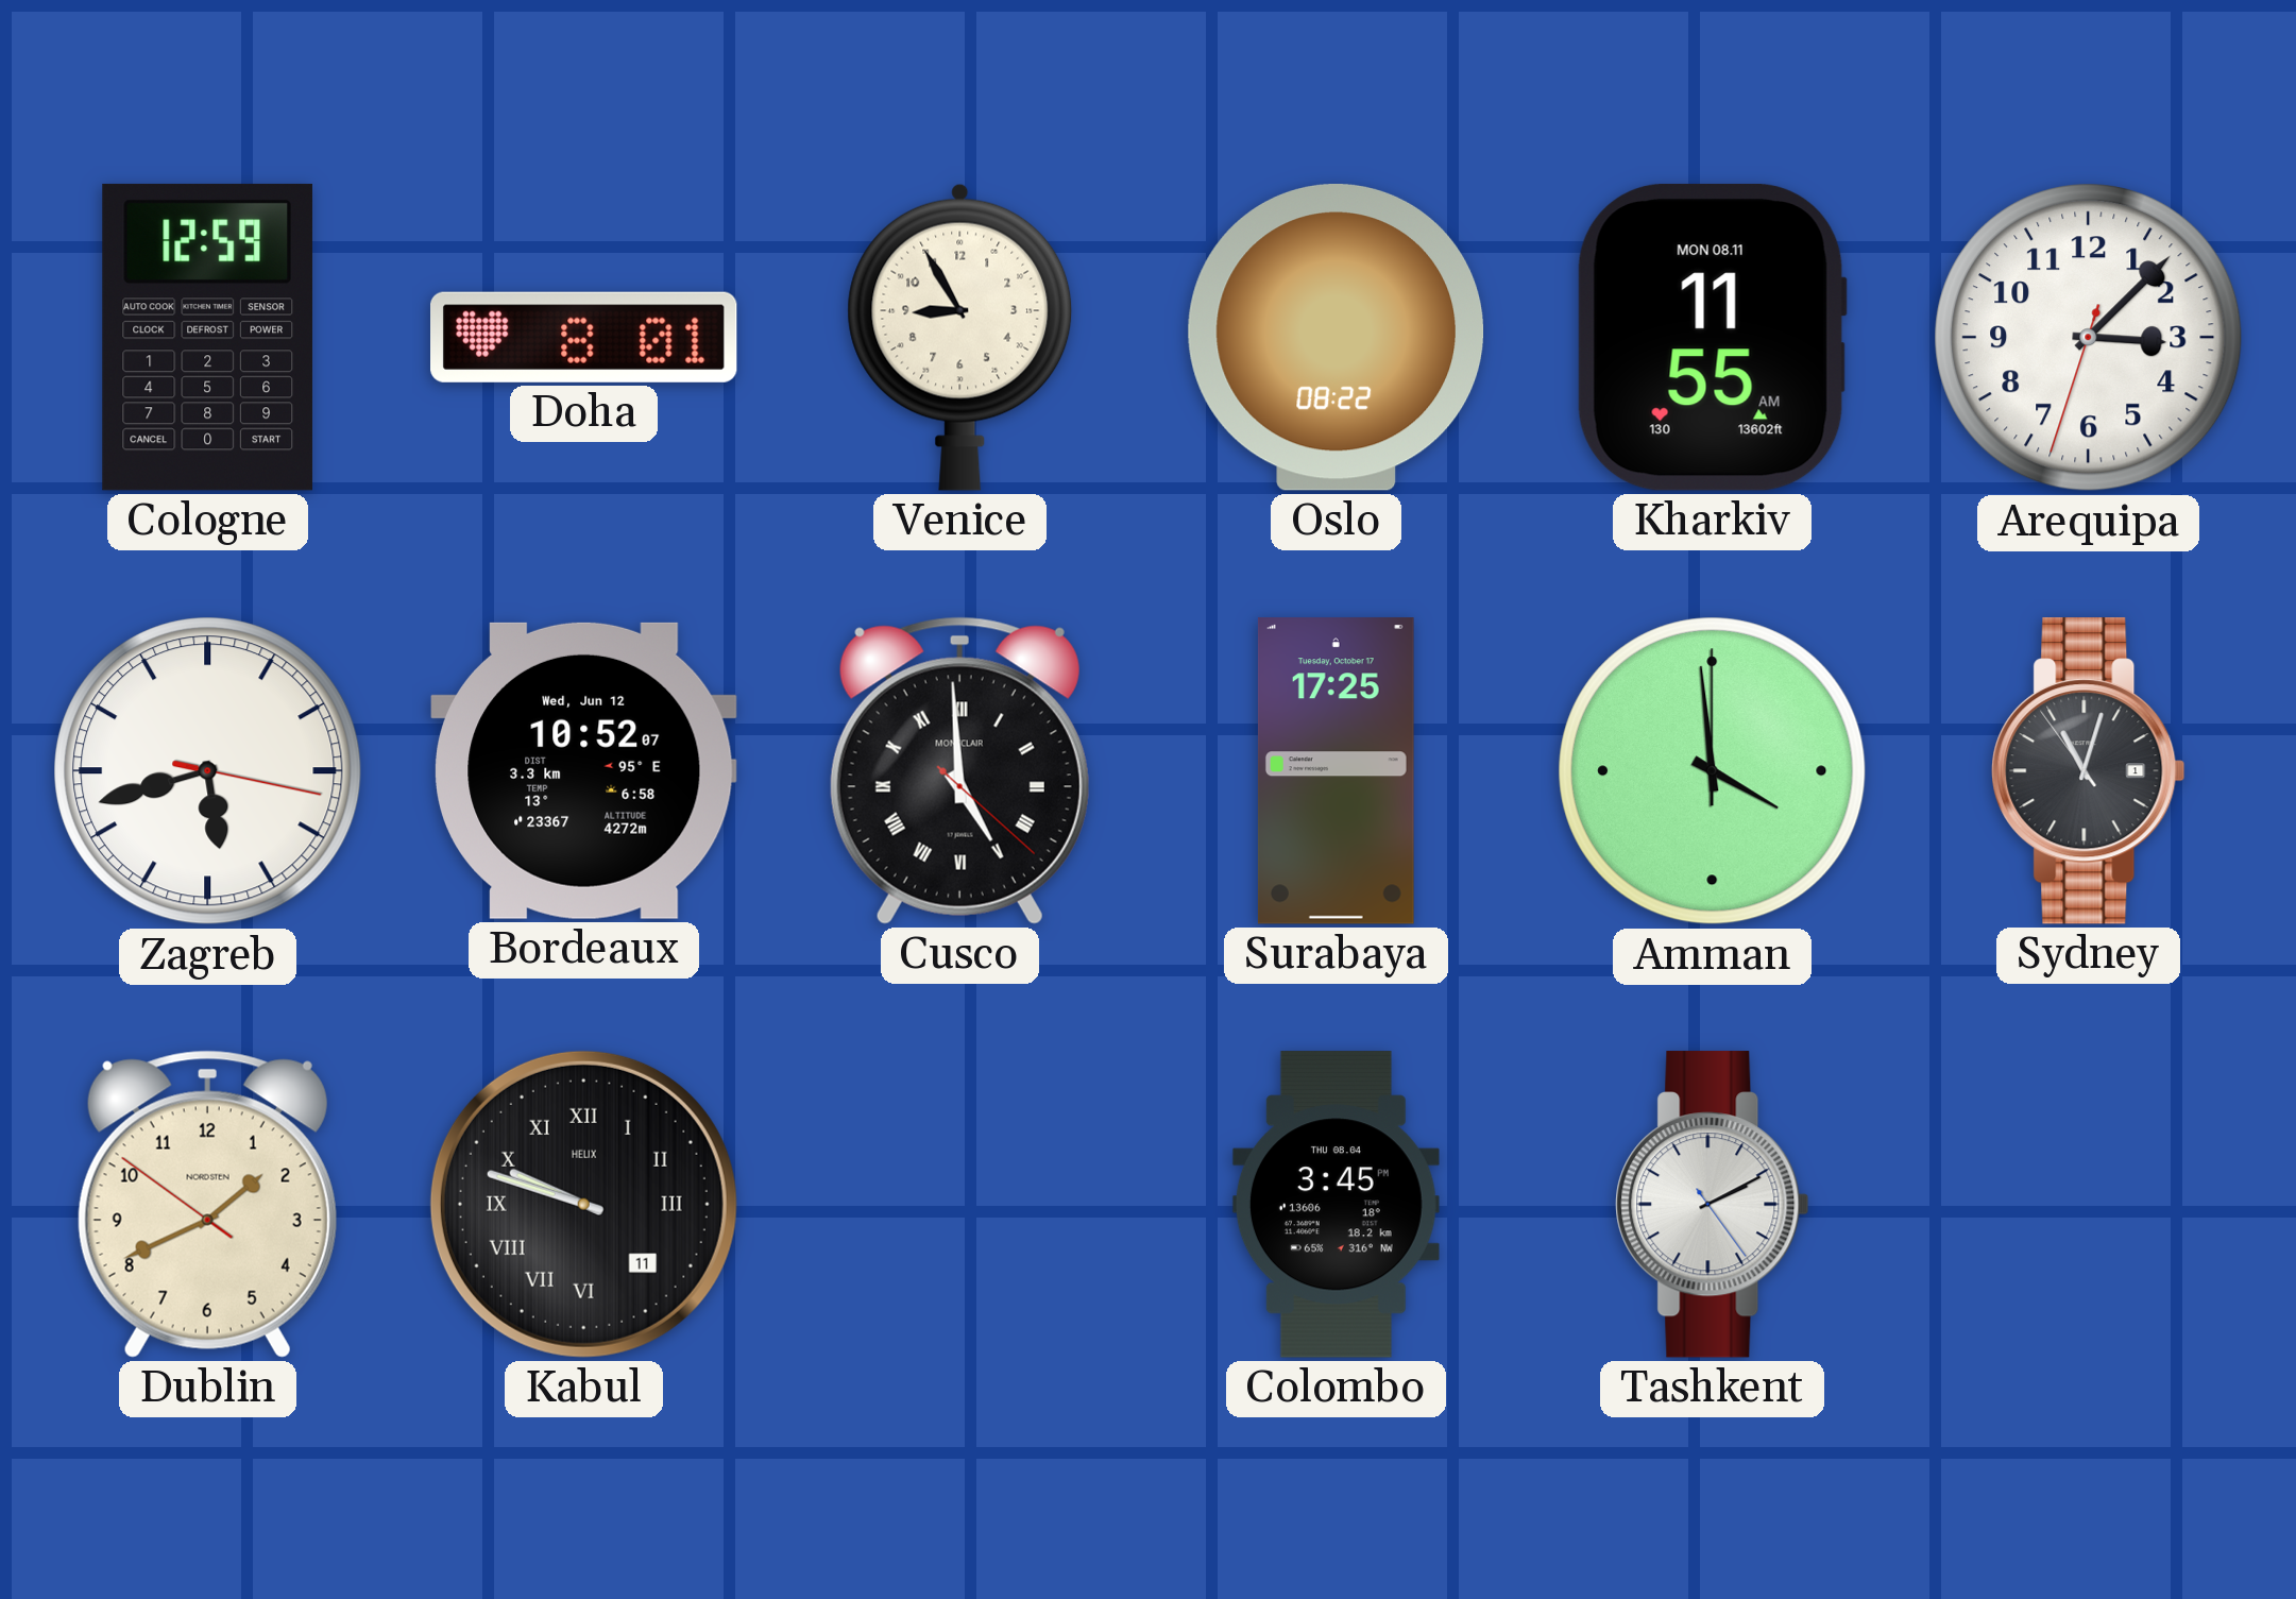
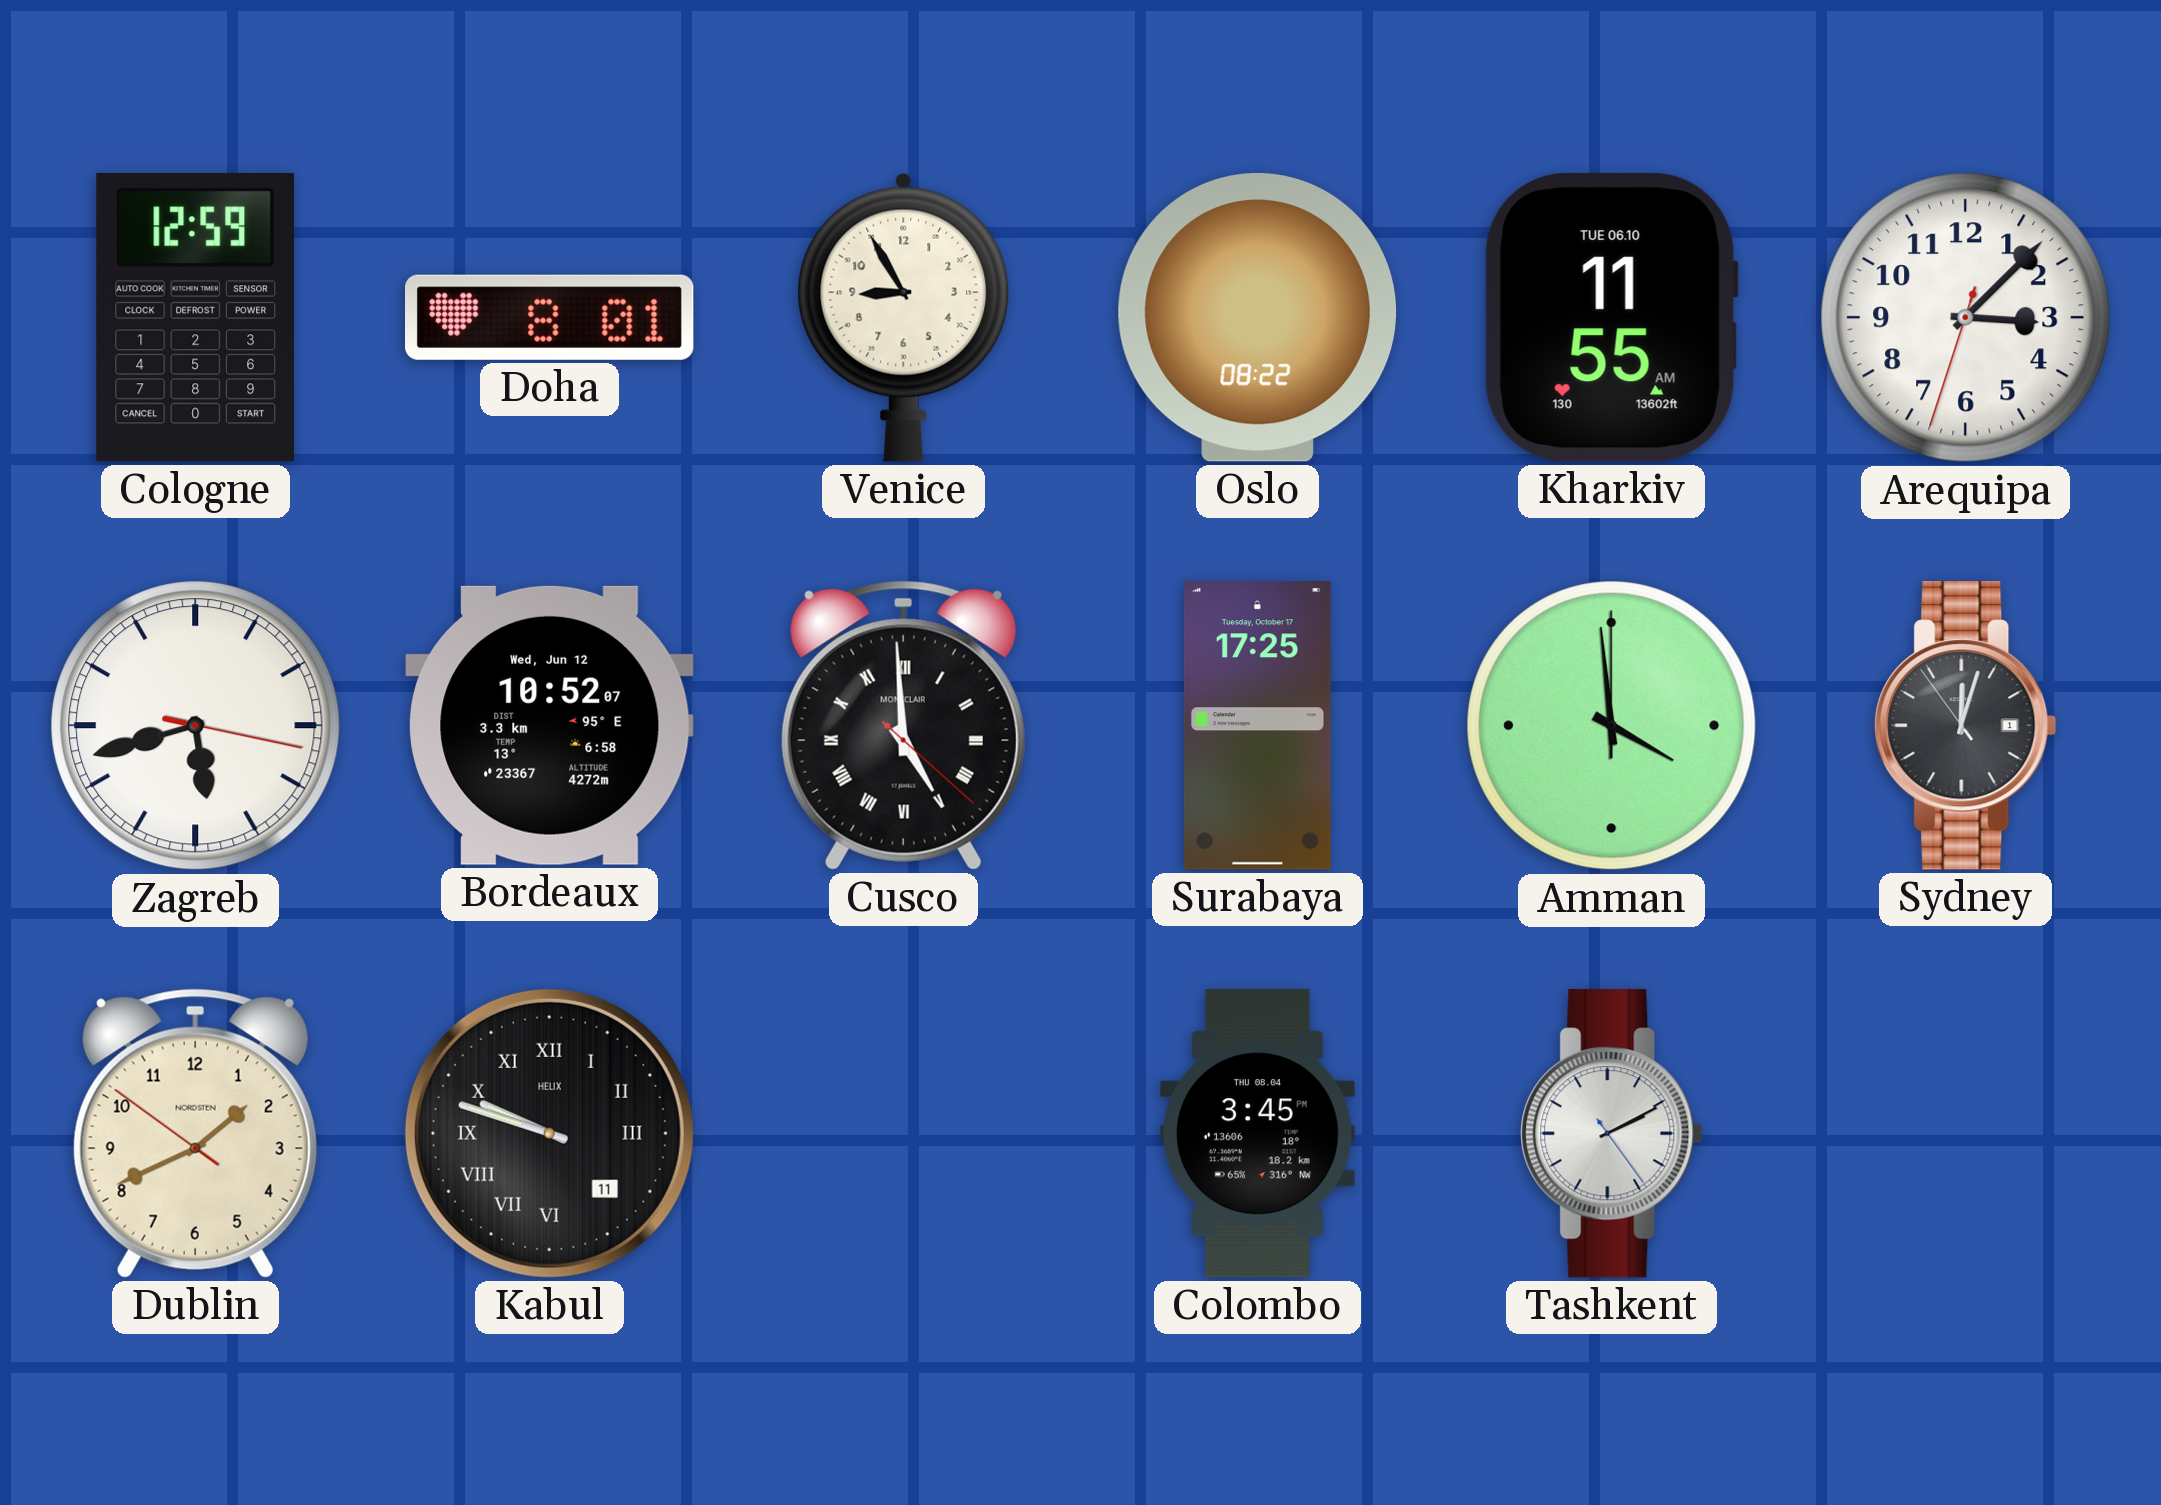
Kharkiv date: MON 08.11 -> TUE 06.10
Sydney: 11:02 -> 12:02
